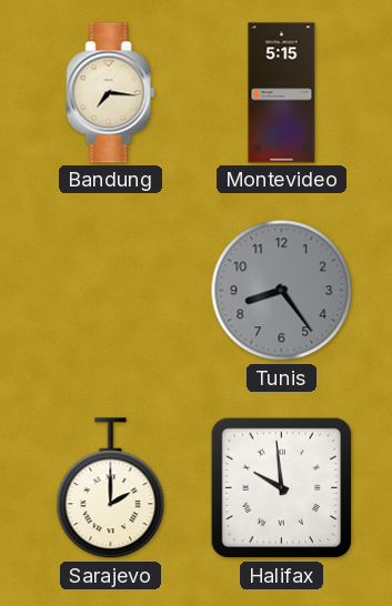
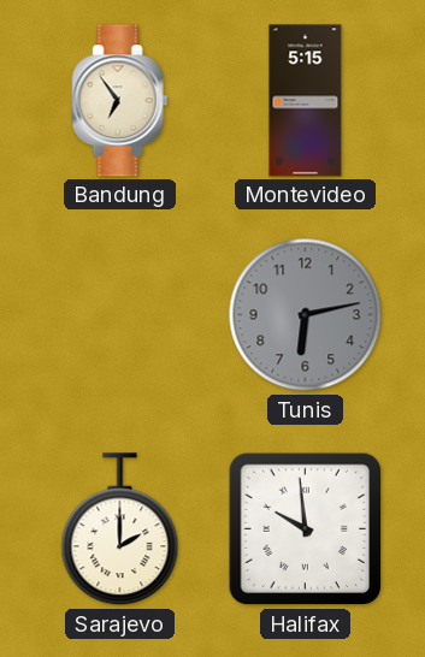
Bandung: 7:16 -> 6:54
Tunis: 8:24 -> 6:13
